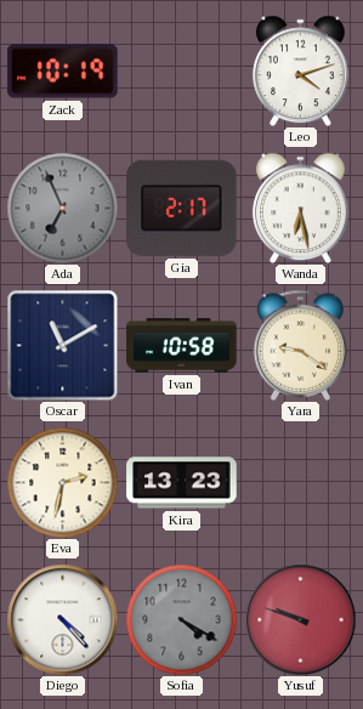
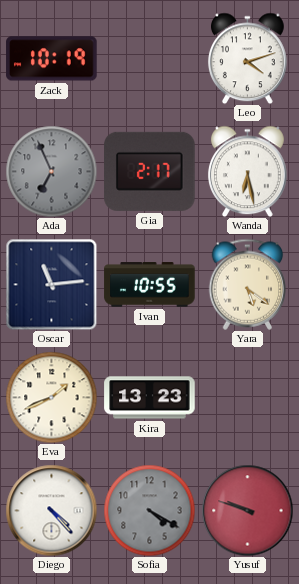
Oscar: 11:10 -> 11:14
Ivan: 10:58 -> 10:55
Yara: 9:21 -> 5:21
Eva: 2:32 -> 1:41
